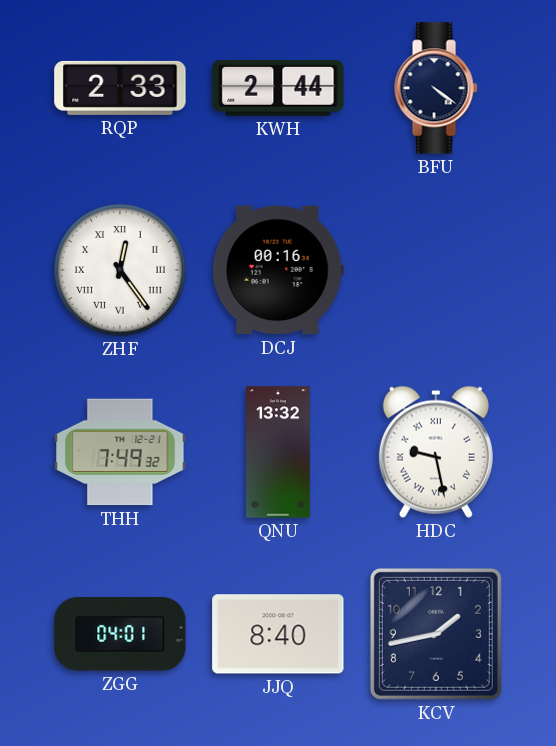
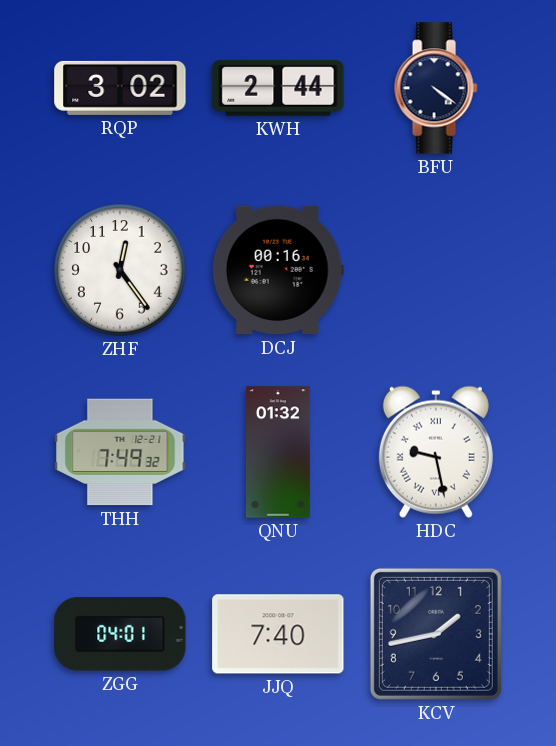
RQP: 2:33 -> 3:02
ZHF numerals: Roman -> Arabic
QNU: 13:32 -> 01:32
JJQ: 8:40 -> 7:40
